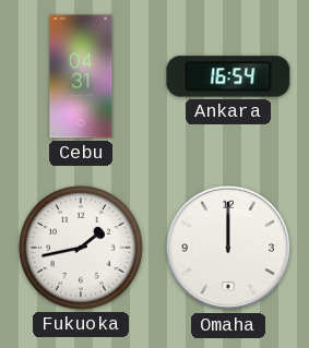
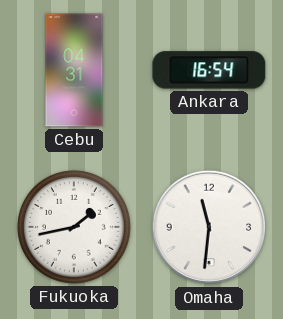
Omaha: 12:00 -> 11:31
